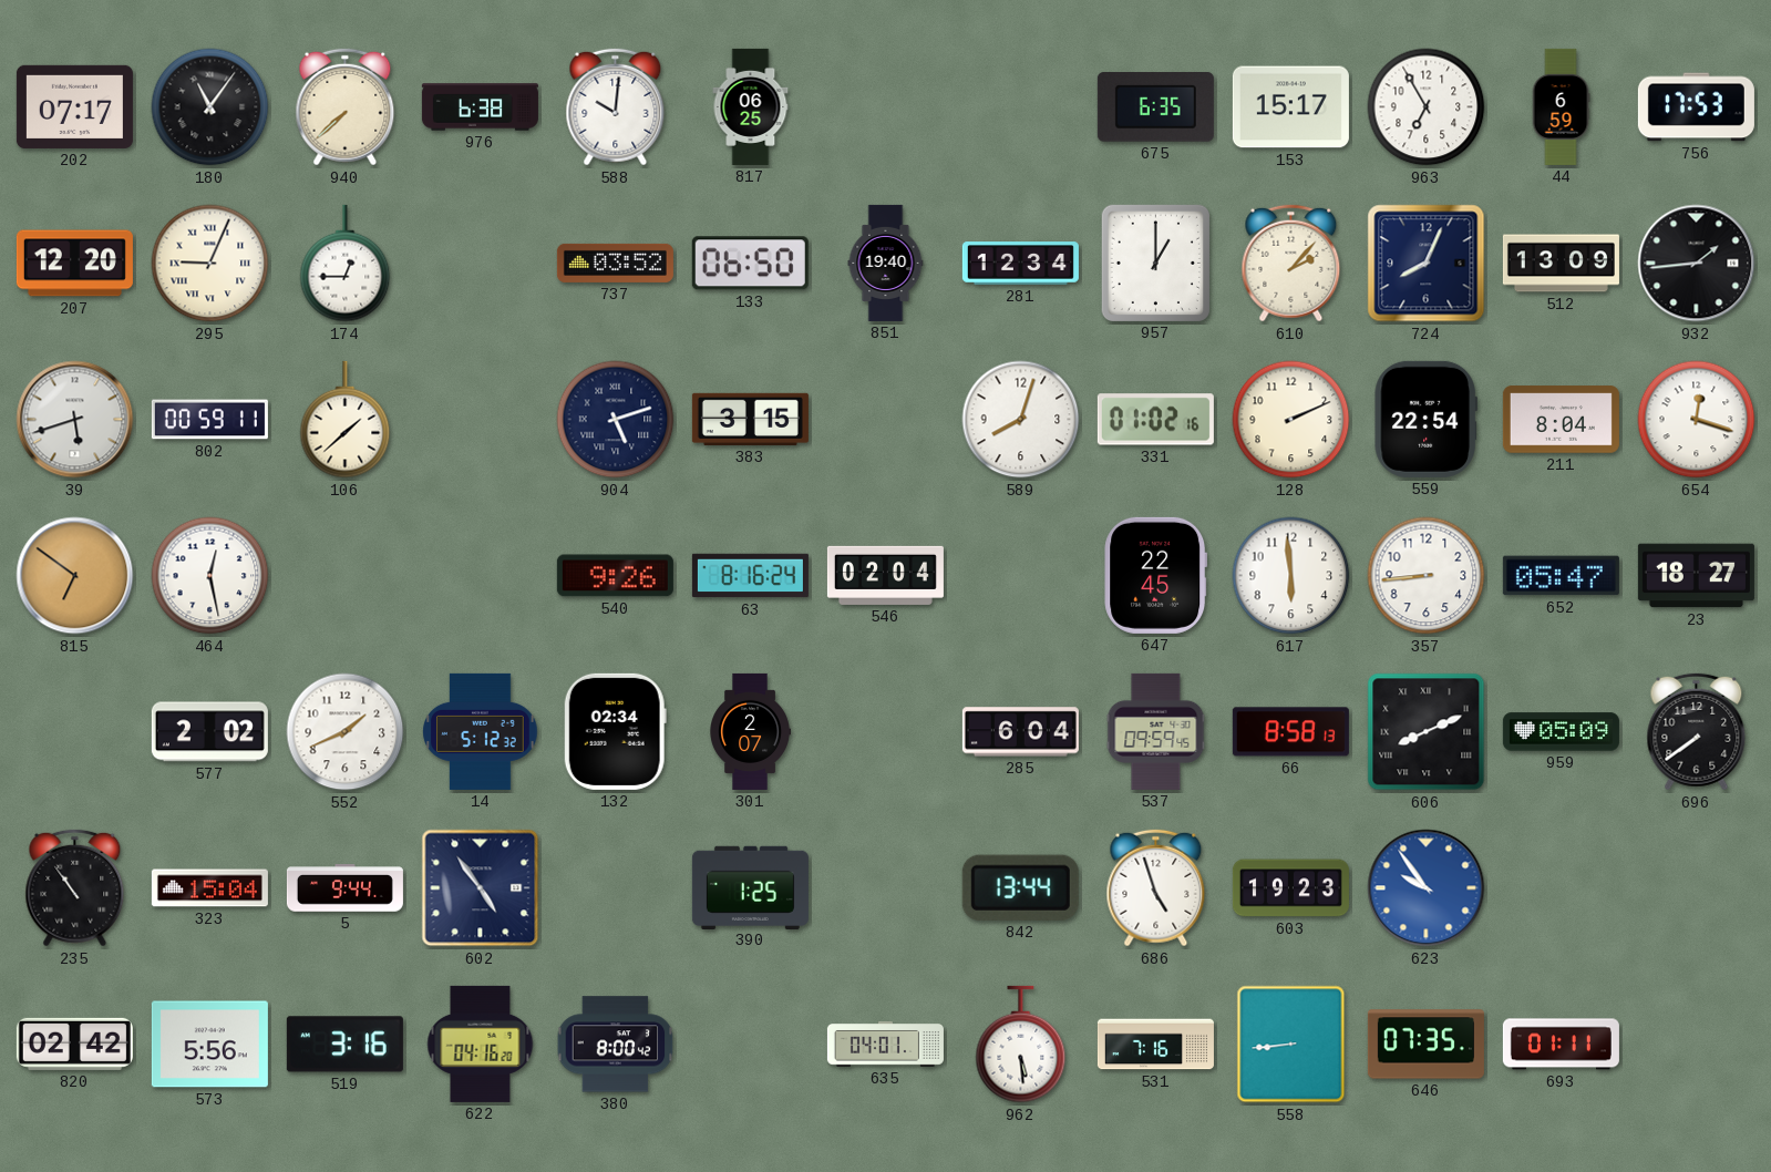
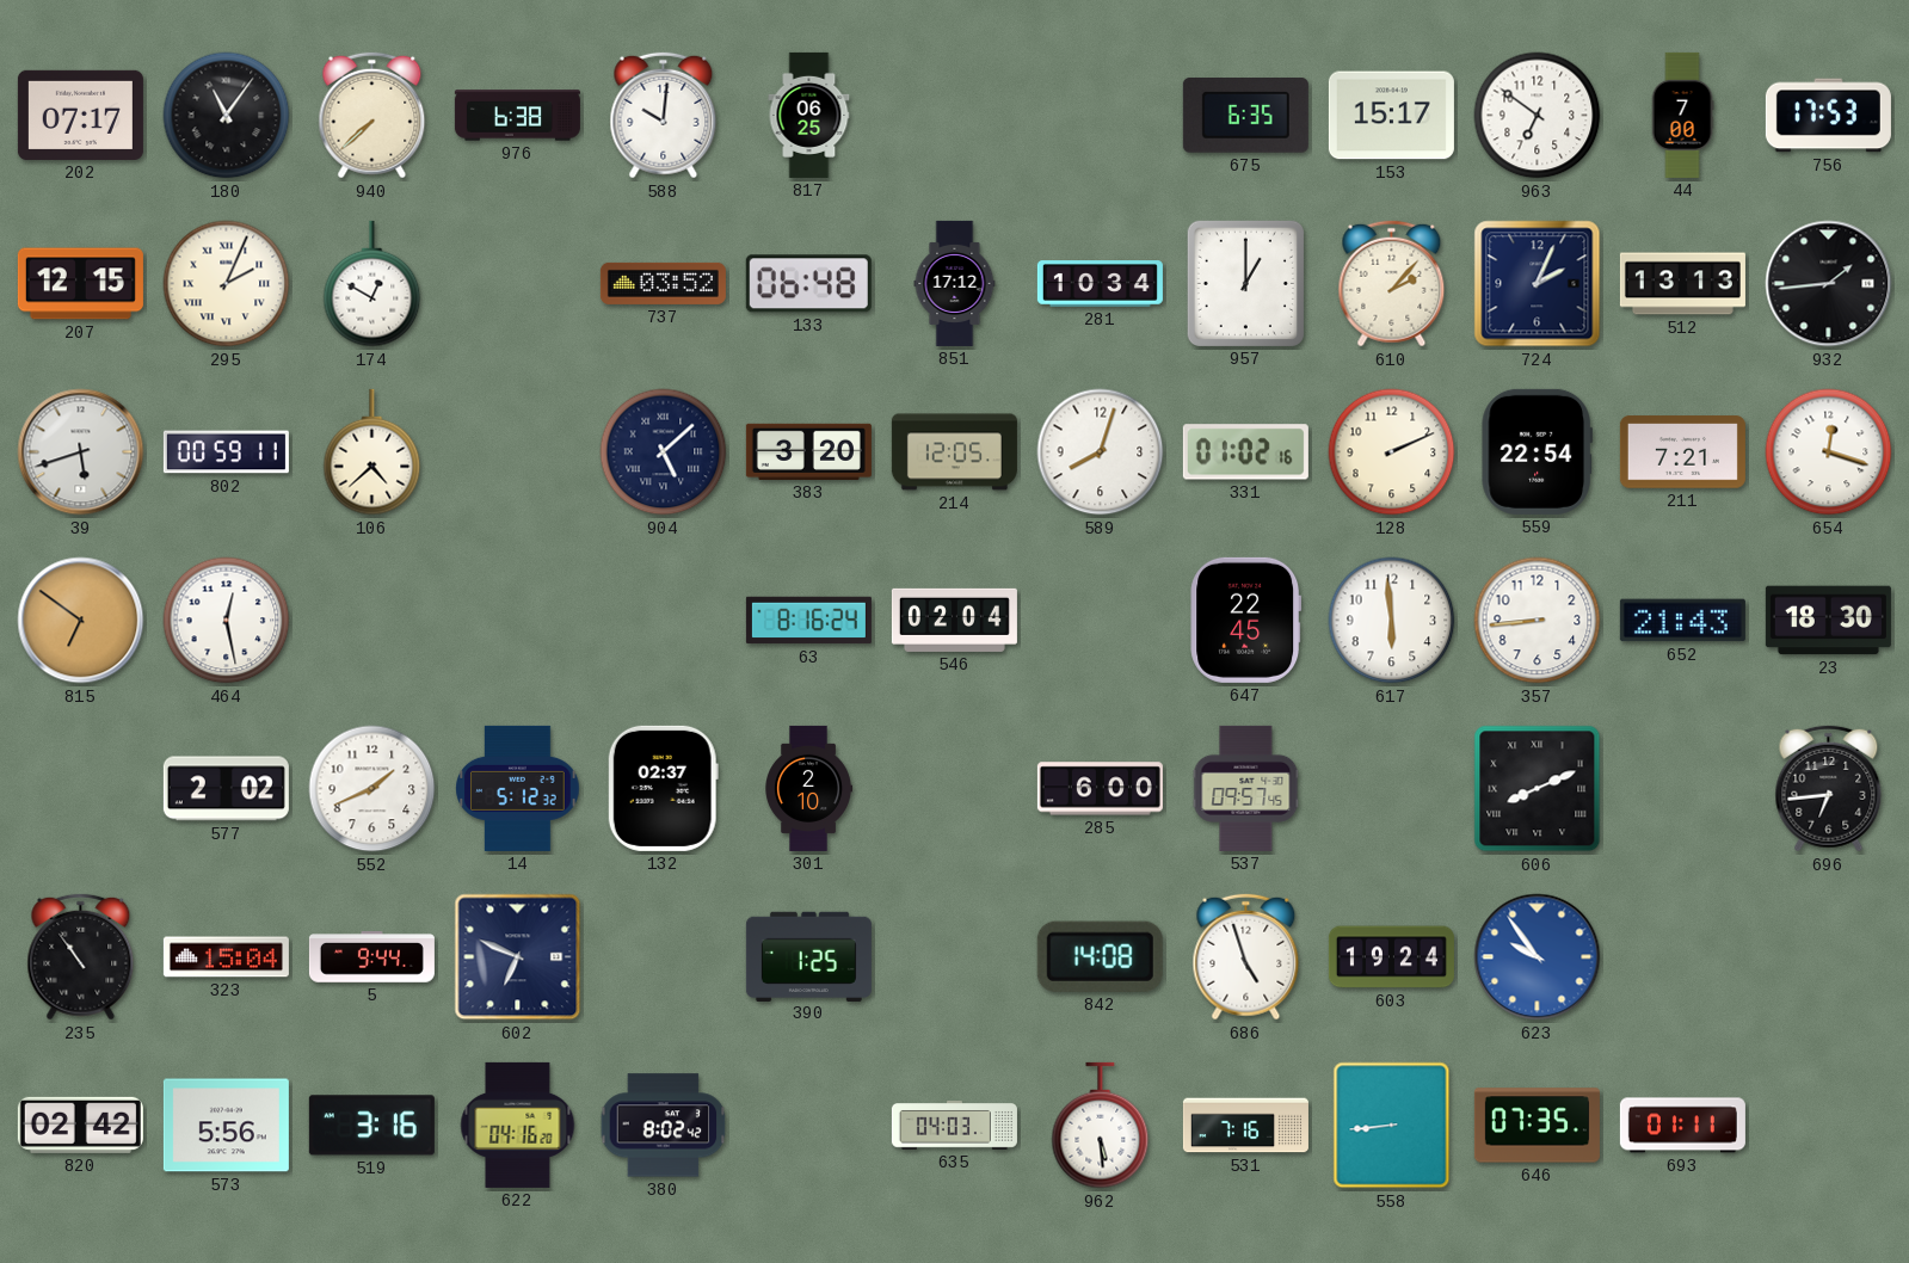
963: 6:55 -> 6:51
44: 6:59 -> 7:00
207: 12:20 -> 12:15
295: 9:04 -> 2:04
174: 12:45 -> 12:50
133: 06:50 -> 06:48
851: 19:40 -> 17:12
281: 12:34 -> 10:34
724: 8:04 -> 2:04
512: 13:09 -> 13:13
106: 1:38 -> 4:38
904: 5:12 -> 5:08
383: 3:15 -> 3:20
214: none -> 12:05
211: 8:04 -> 7:21
540: 9:26 -> none
652: 05:47 -> 21:43
23: 18:27 -> 18:30
132: 02:34 -> 02:37
301: 2:07 -> 2:10
285: 6:04 -> 6:00
537: 09:59 -> 09:57
66: 8:58 -> none
959: 05:09 -> none
696: 7:39 -> 6:44
602: 4:54 -> 6:49
842: 13:44 -> 14:08
603: 19:23 -> 19:24
380: 8:00 -> 8:02
635: 04:01 -> 04:03
